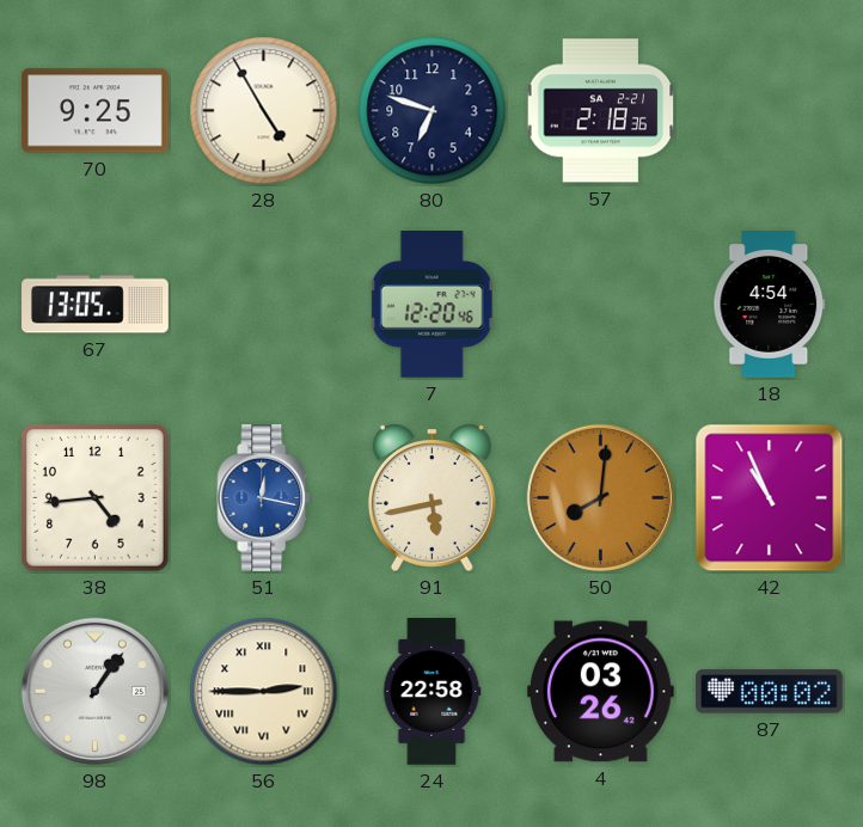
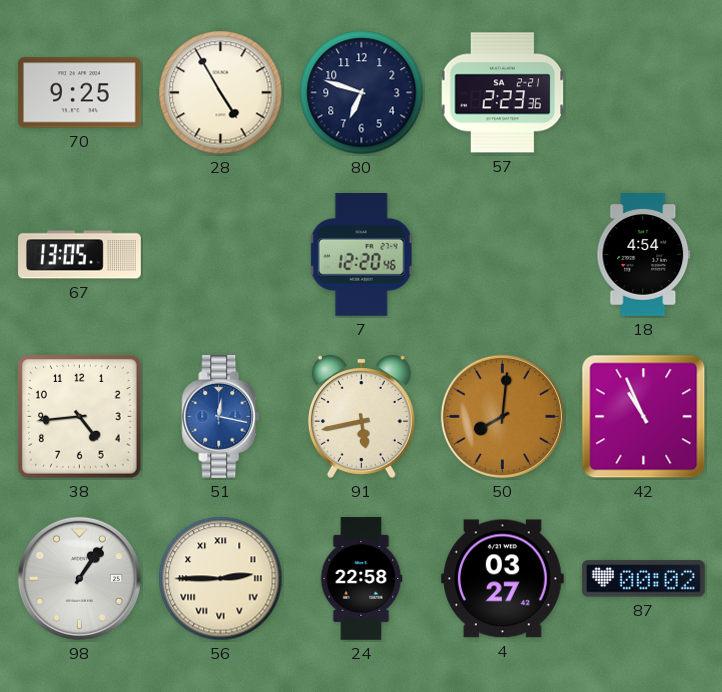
57: 2:18 -> 2:23
4: 03:26 -> 03:27
